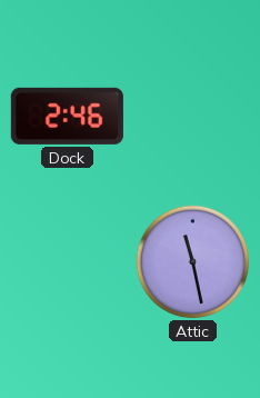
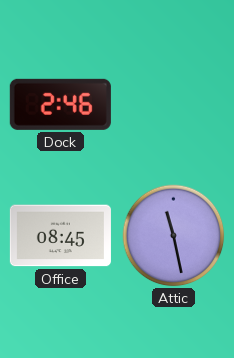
Office: none -> 08:45
